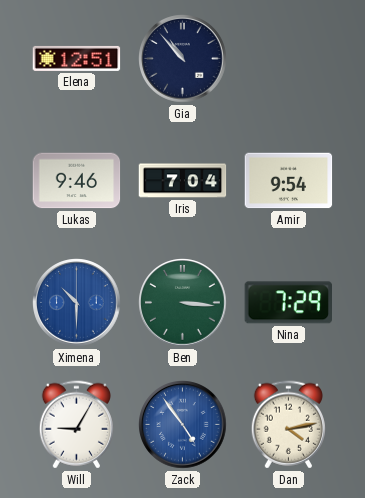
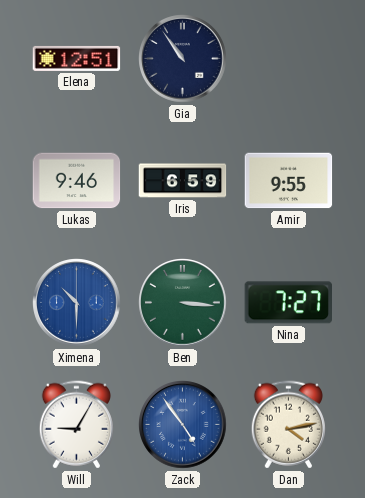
Gia: 10:53 -> 10:54
Iris: 7:04 -> 6:59
Amir: 9:54 -> 9:55
Nina: 7:29 -> 7:27
